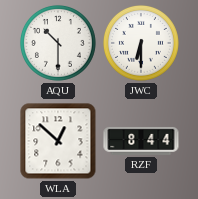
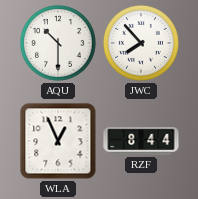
JWC: 6:30 -> 7:53
WLA: 12:52 -> 12:56
